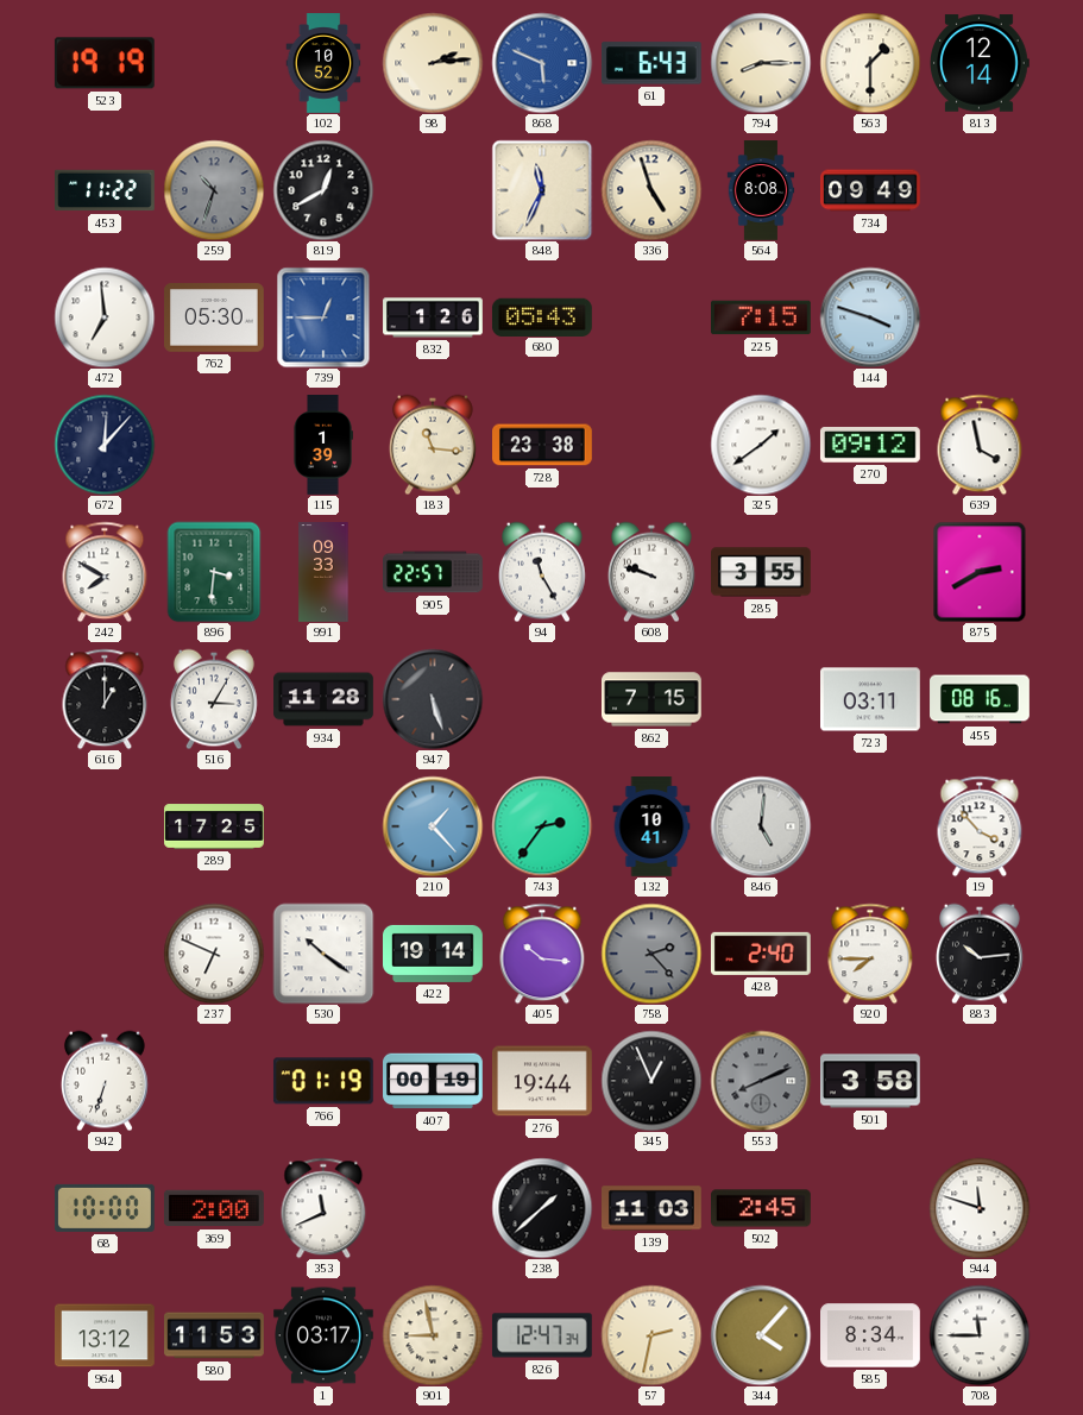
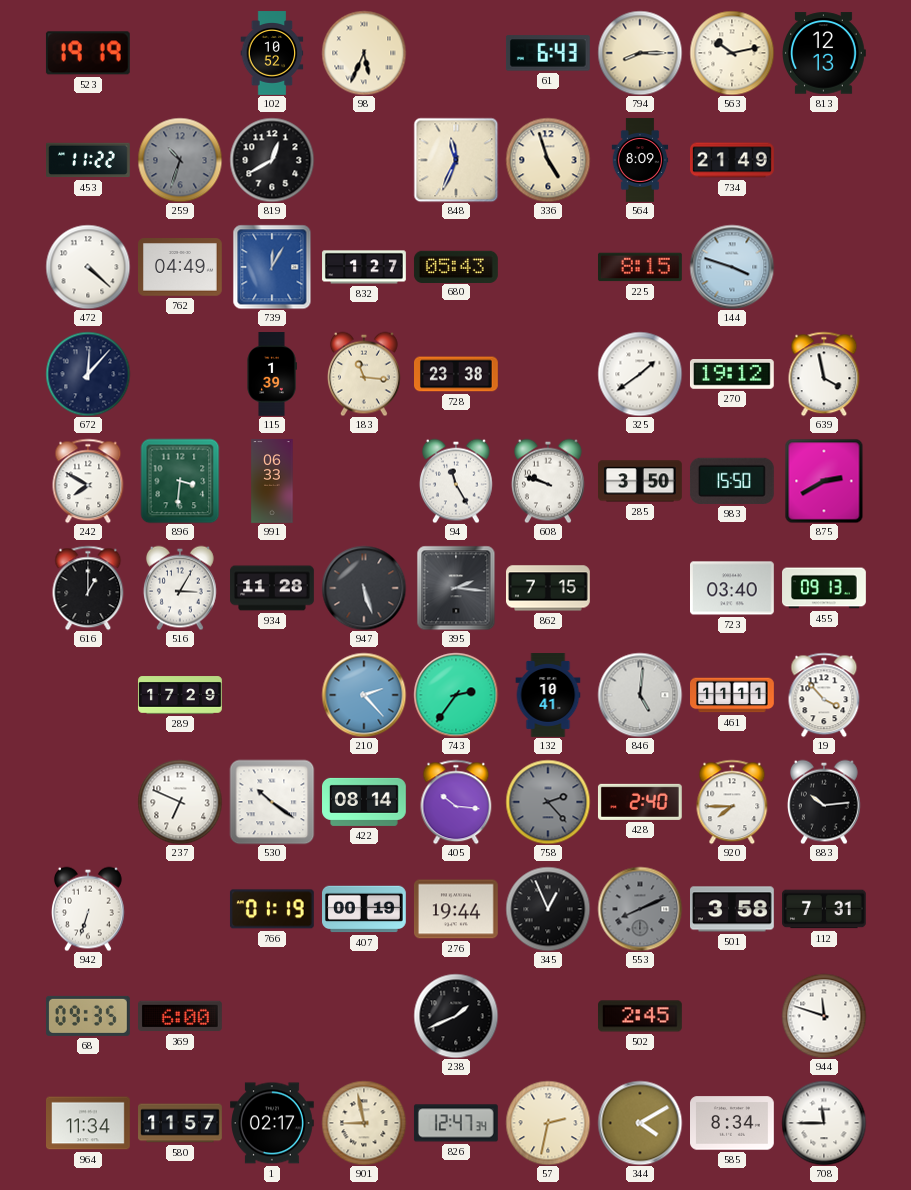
98: 2:14 -> 5:34
868: 5:49 -> none
563: 1:30 -> 10:13
813: 12:14 -> 12:13
564: 8:08 -> 8:09
734: 09:49 -> 21:49
472: 6:59 -> 4:22
762: 05:30 -> 04:49
739: 12:45 -> 12:05
832: 1:26 -> 1:27
225: 7:15 -> 8:15
270: 09:12 -> 19:12
991: 09:33 -> 06:33
905: 22:57 -> none
285: 3:55 -> 3:50
983: none -> 15:50
395: none -> 2:16
723: 03:11 -> 03:40
455: 08:16 -> 09:13
289: 17:25 -> 17:29
210: 1:23 -> 2:23
461: none -> 11:11
422: 19:14 -> 08:14
112: none -> 7:31
68: 10:00 -> 09:35
369: 2:00 -> 6:00
353: 11:41 -> none
238: 1:38 -> 1:41
139: 11:03 -> none
964: 13:12 -> 11:34
580: 11:53 -> 11:57
1: 03:17 -> 02:17
344: 4:07 -> 4:10
